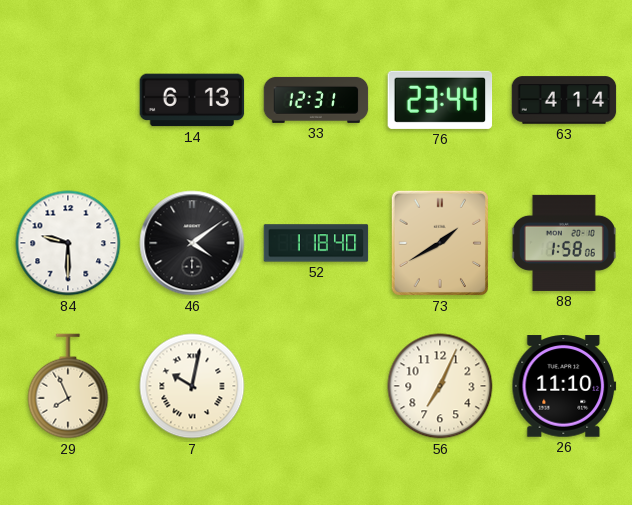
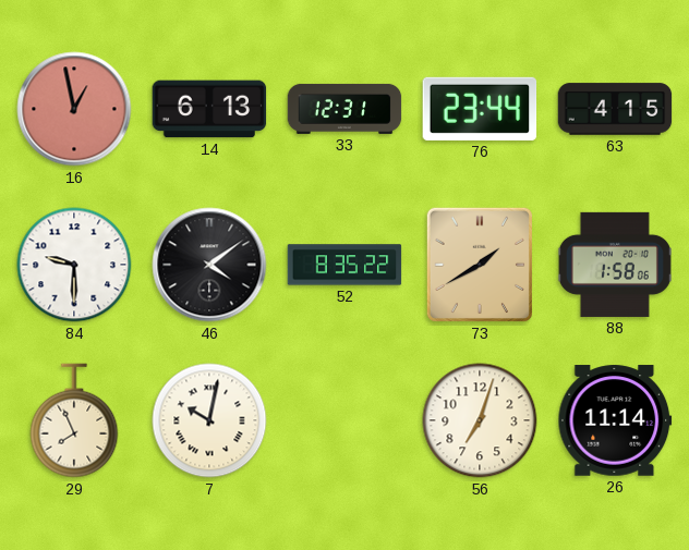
16: none -> 12:58
63: 4:14 -> 4:15
52: 1:18 -> 8:35
56: 7:04 -> 7:03
26: 11:10 -> 11:14
